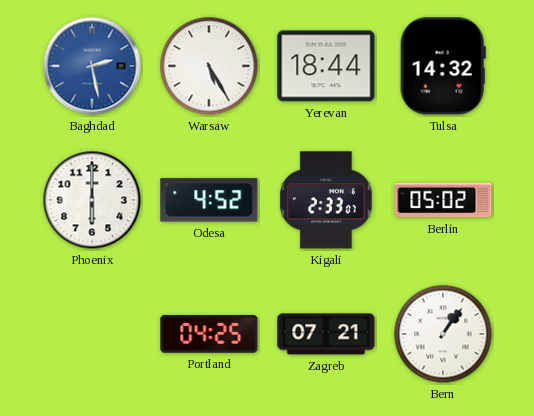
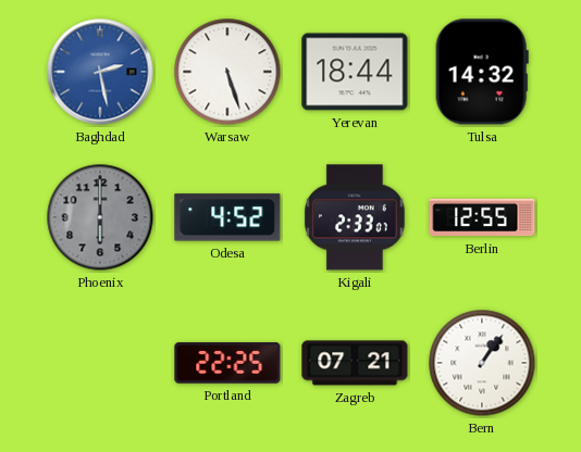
Warsaw: 5:25 -> 5:27
Phoenix dial: white -> grey
Berlin: 05:02 -> 12:55
Portland: 04:25 -> 22:25
